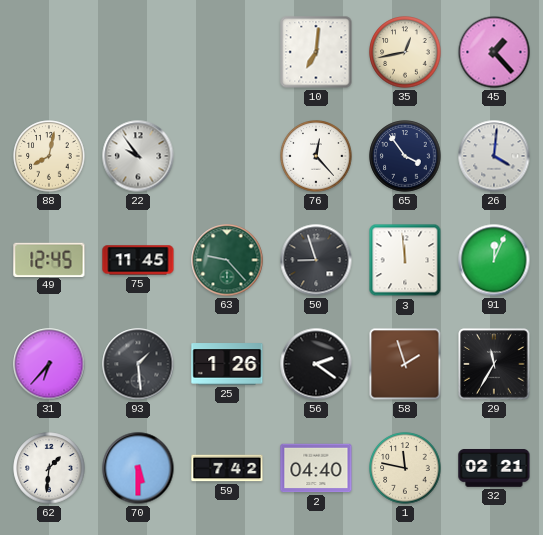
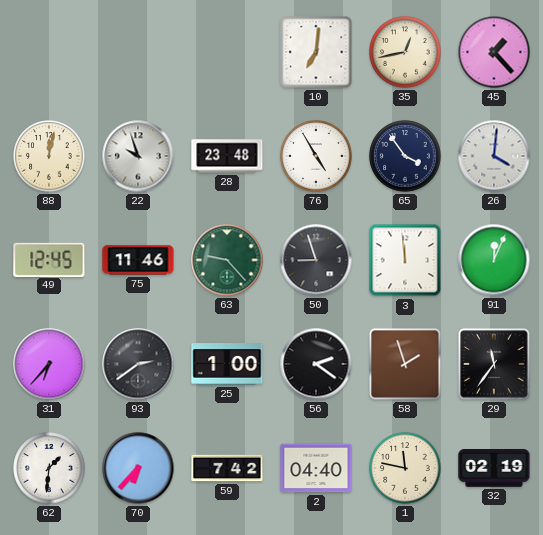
88: 8:02 -> 12:02
22: 9:54 -> 9:57
28: none -> 23:48
76: 12:23 -> 4:55
75: 11:45 -> 11:46
93: 1:29 -> 2:39
25: 1:26 -> 1:00
29: 11:35 -> 11:36
70: 5:30 -> 6:37
32: 02:21 -> 02:19
